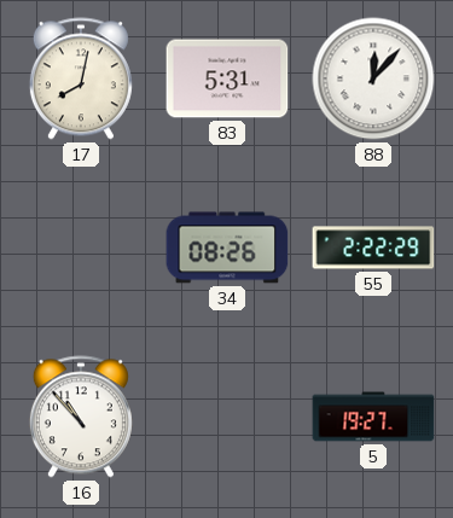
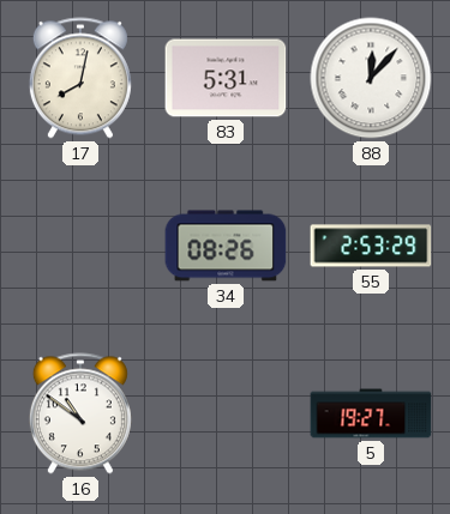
55: 2:22 -> 2:53
16: 10:53 -> 10:51
